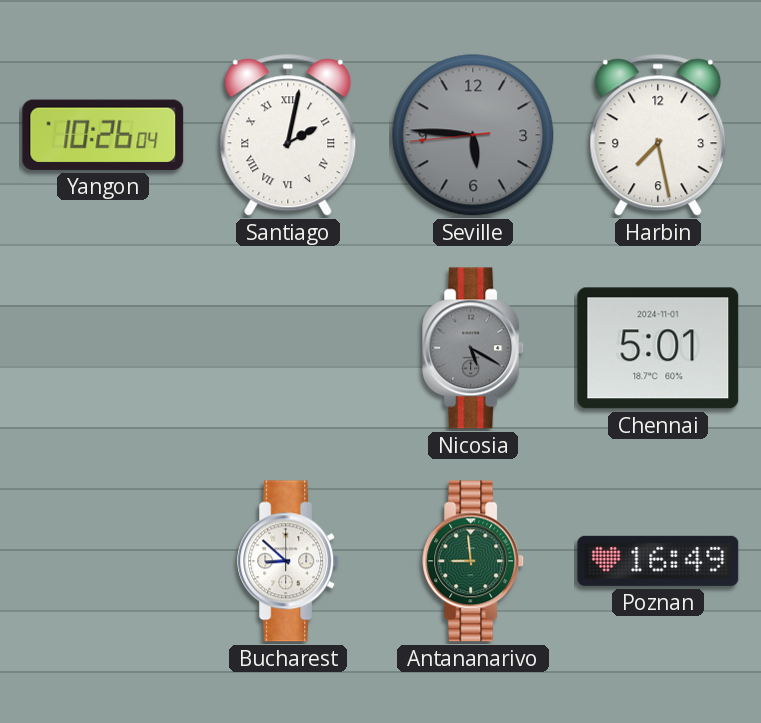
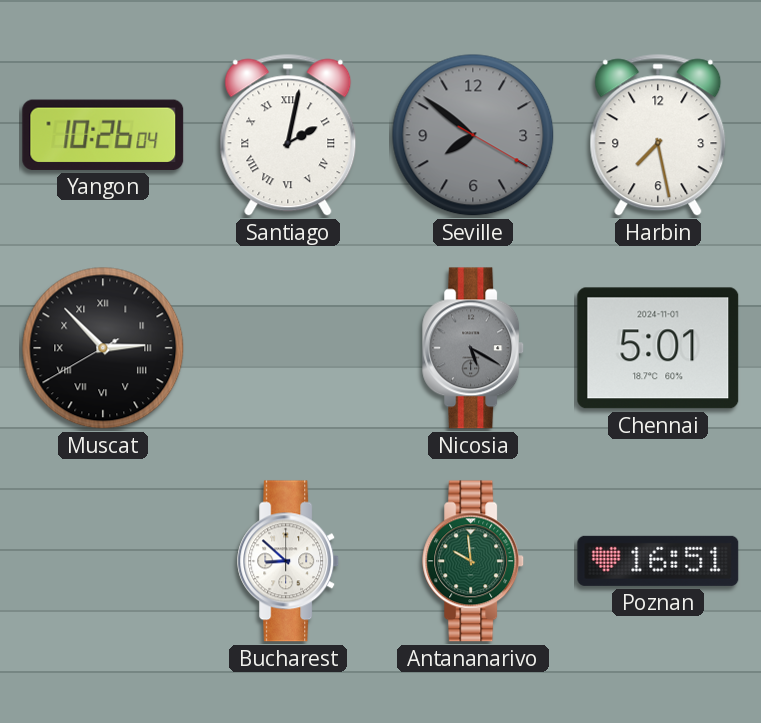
Seville: 5:45 -> 7:51
Muscat: none -> 2:52
Antananarivo: 8:59 -> 9:59
Poznan: 16:49 -> 16:51
